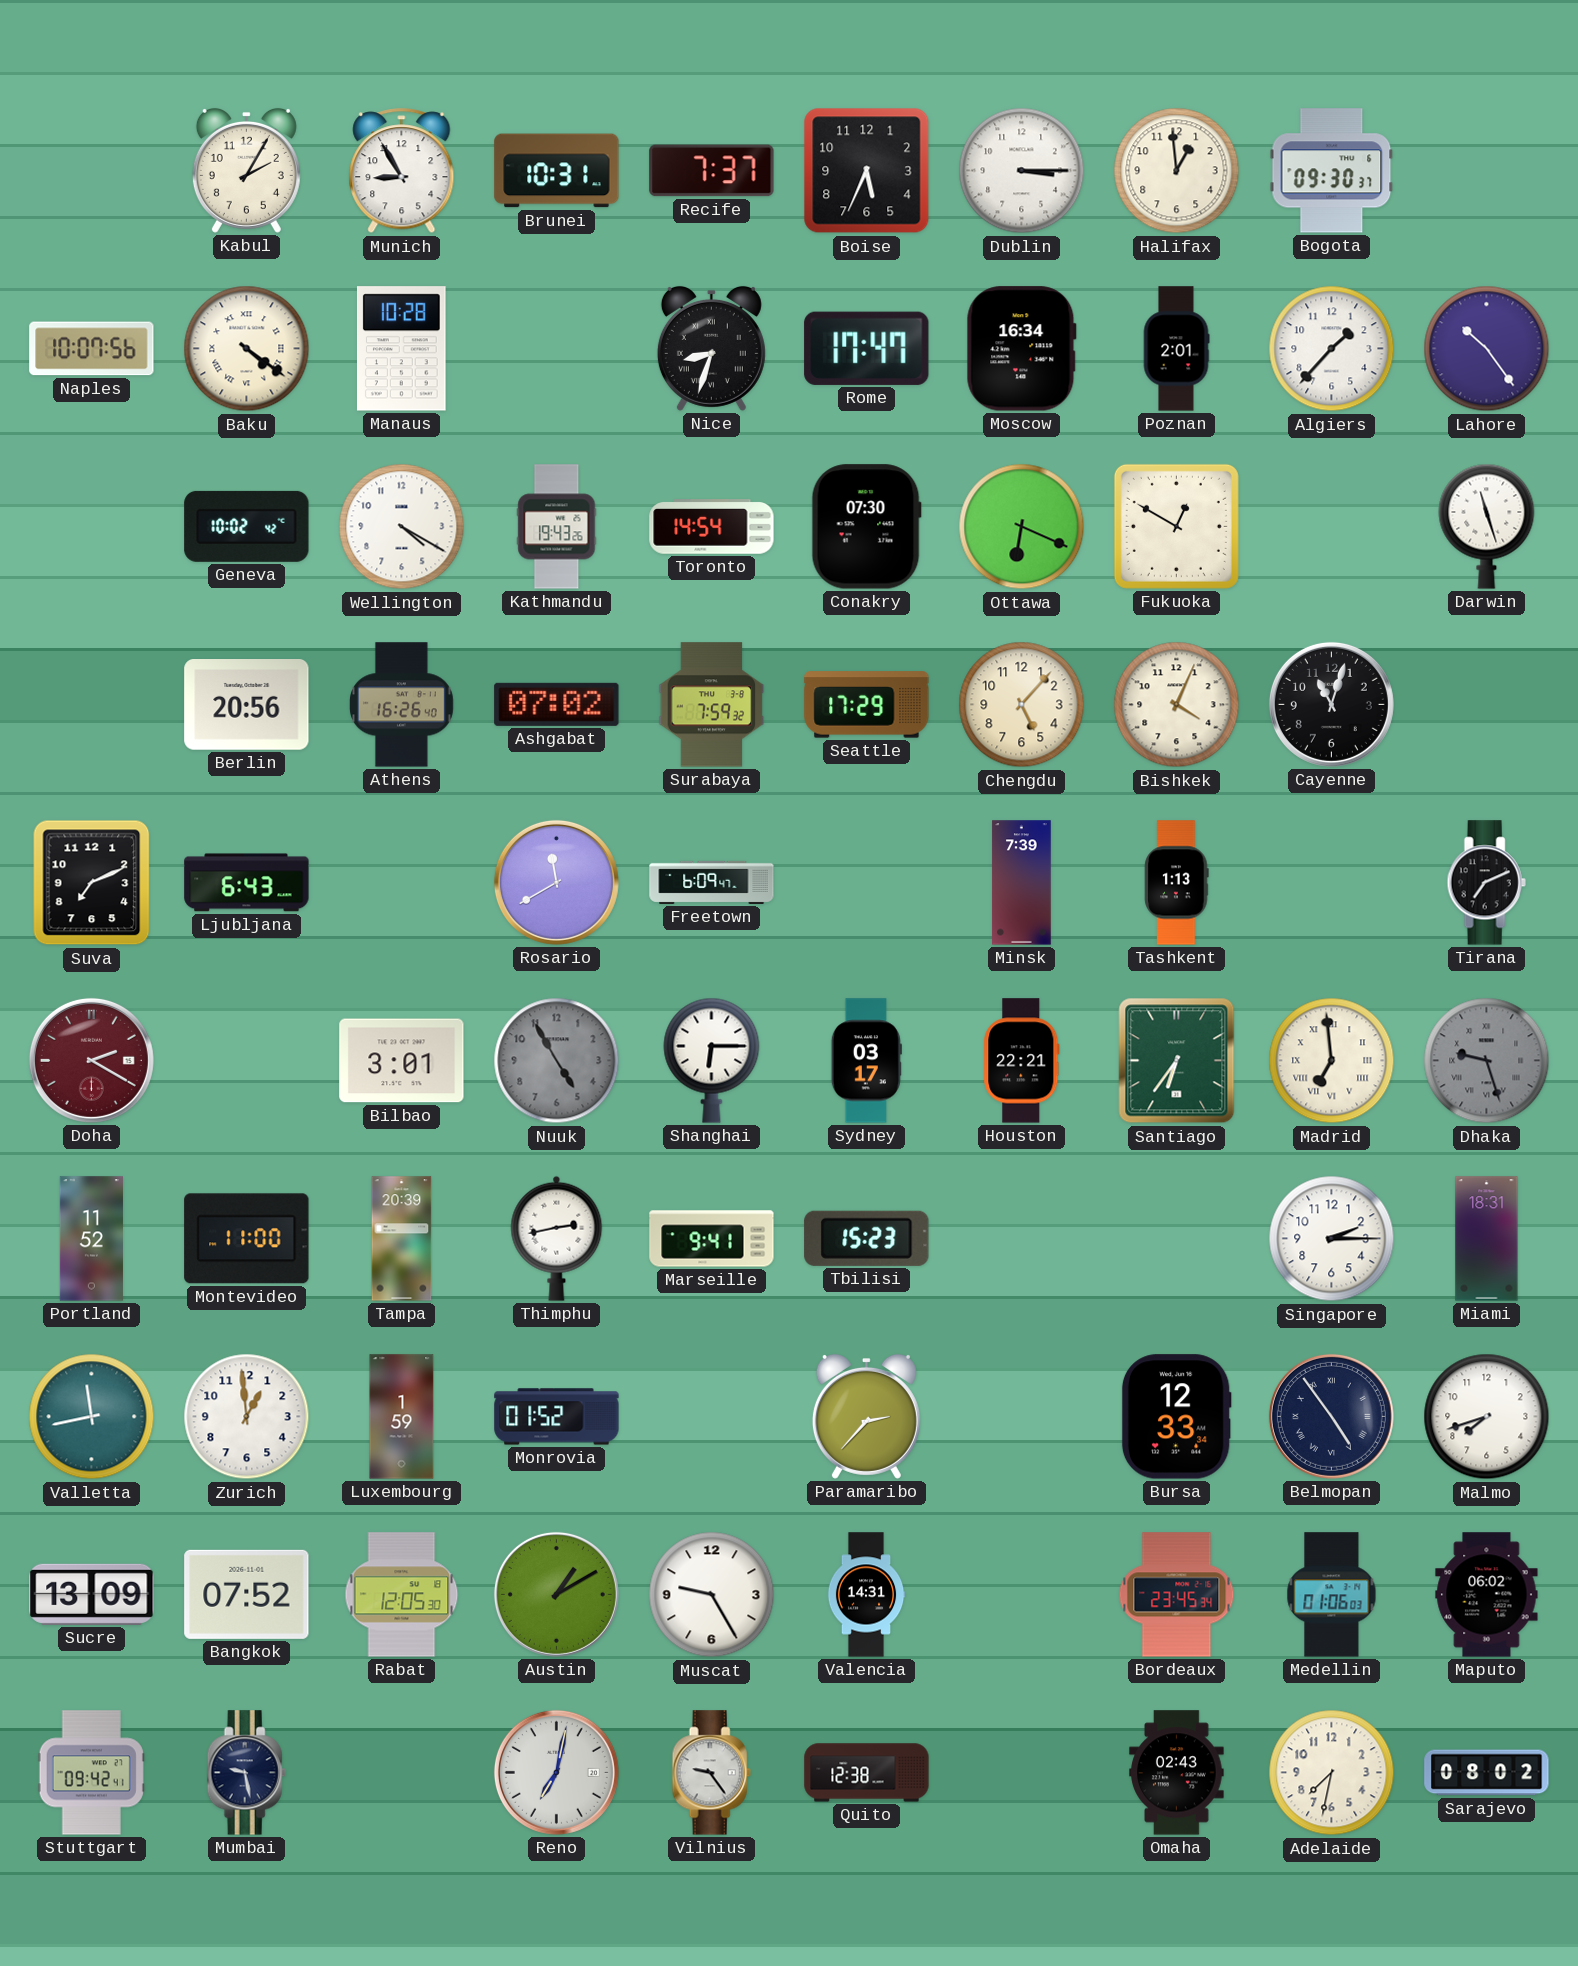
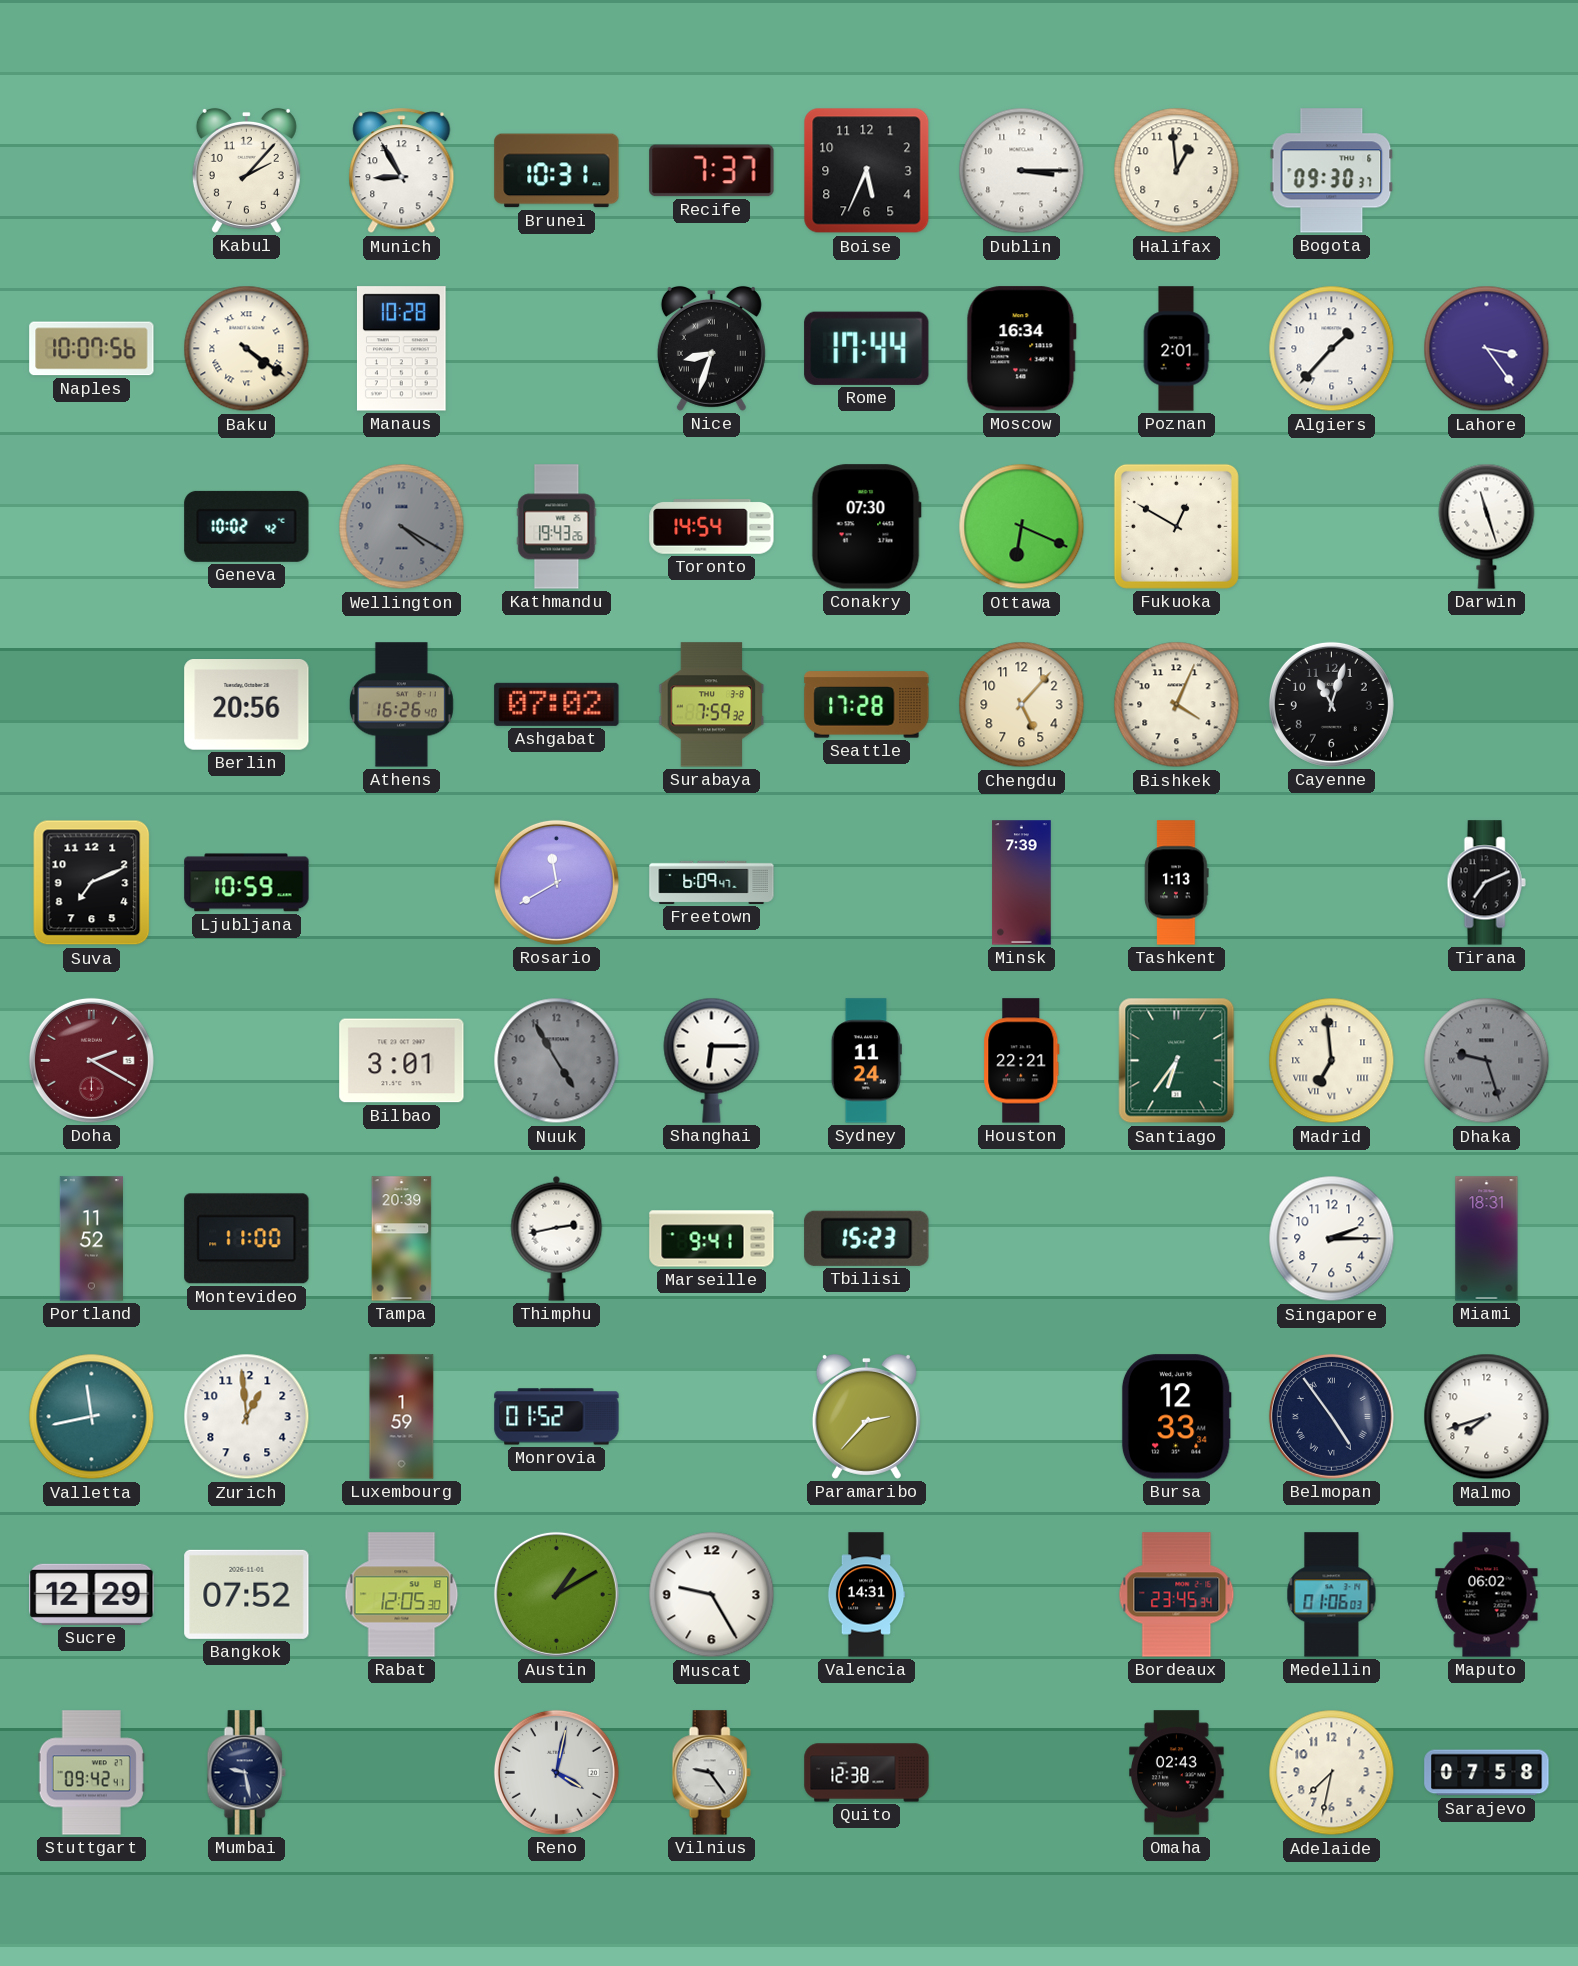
Kabul: 2:05 -> 2:07
Rome: 17:47 -> 17:44
Lahore: 10:24 -> 3:24
Wellington dial: white -> grey
Seattle: 17:29 -> 17:28
Ljubljana: 6:43 -> 10:59
Sydney: 03:17 -> 11:24
Sucre: 13:09 -> 12:29
Reno: 7:02 -> 4:02
Sarajevo: 08:02 -> 07:58
